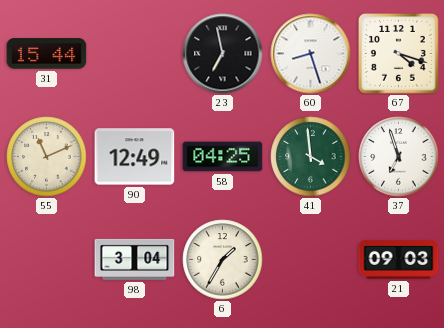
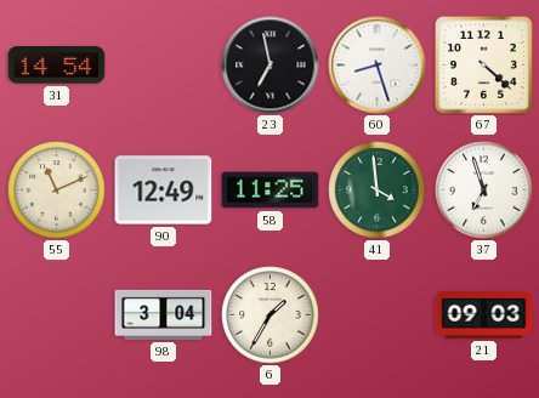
31: 15:44 -> 14:54
67: 4:18 -> 4:22
58: 04:25 -> 11:25
